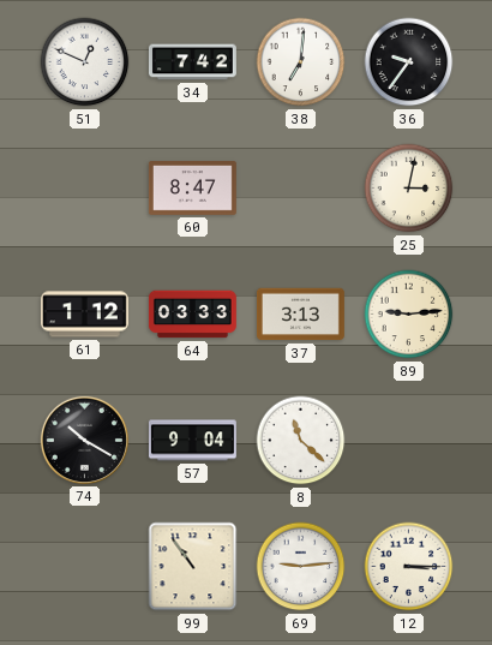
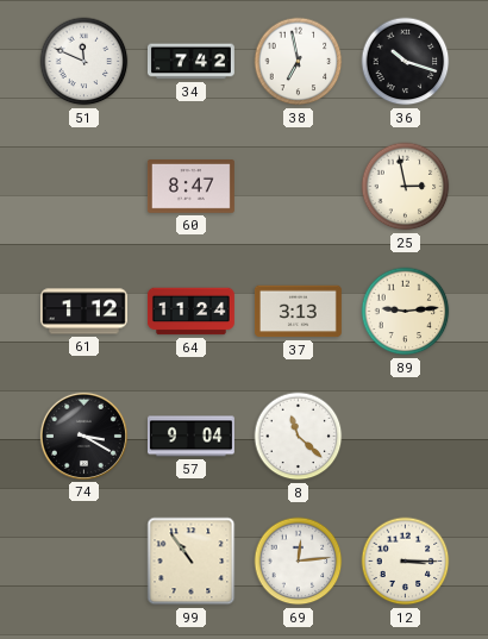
51: 12:49 -> 11:49
38: 7:01 -> 6:58
36: 9:36 -> 10:18
25: 3:02 -> 2:58
64: 03:33 -> 11:24
74: 10:20 -> 3:20
69: 9:14 -> 12:14
